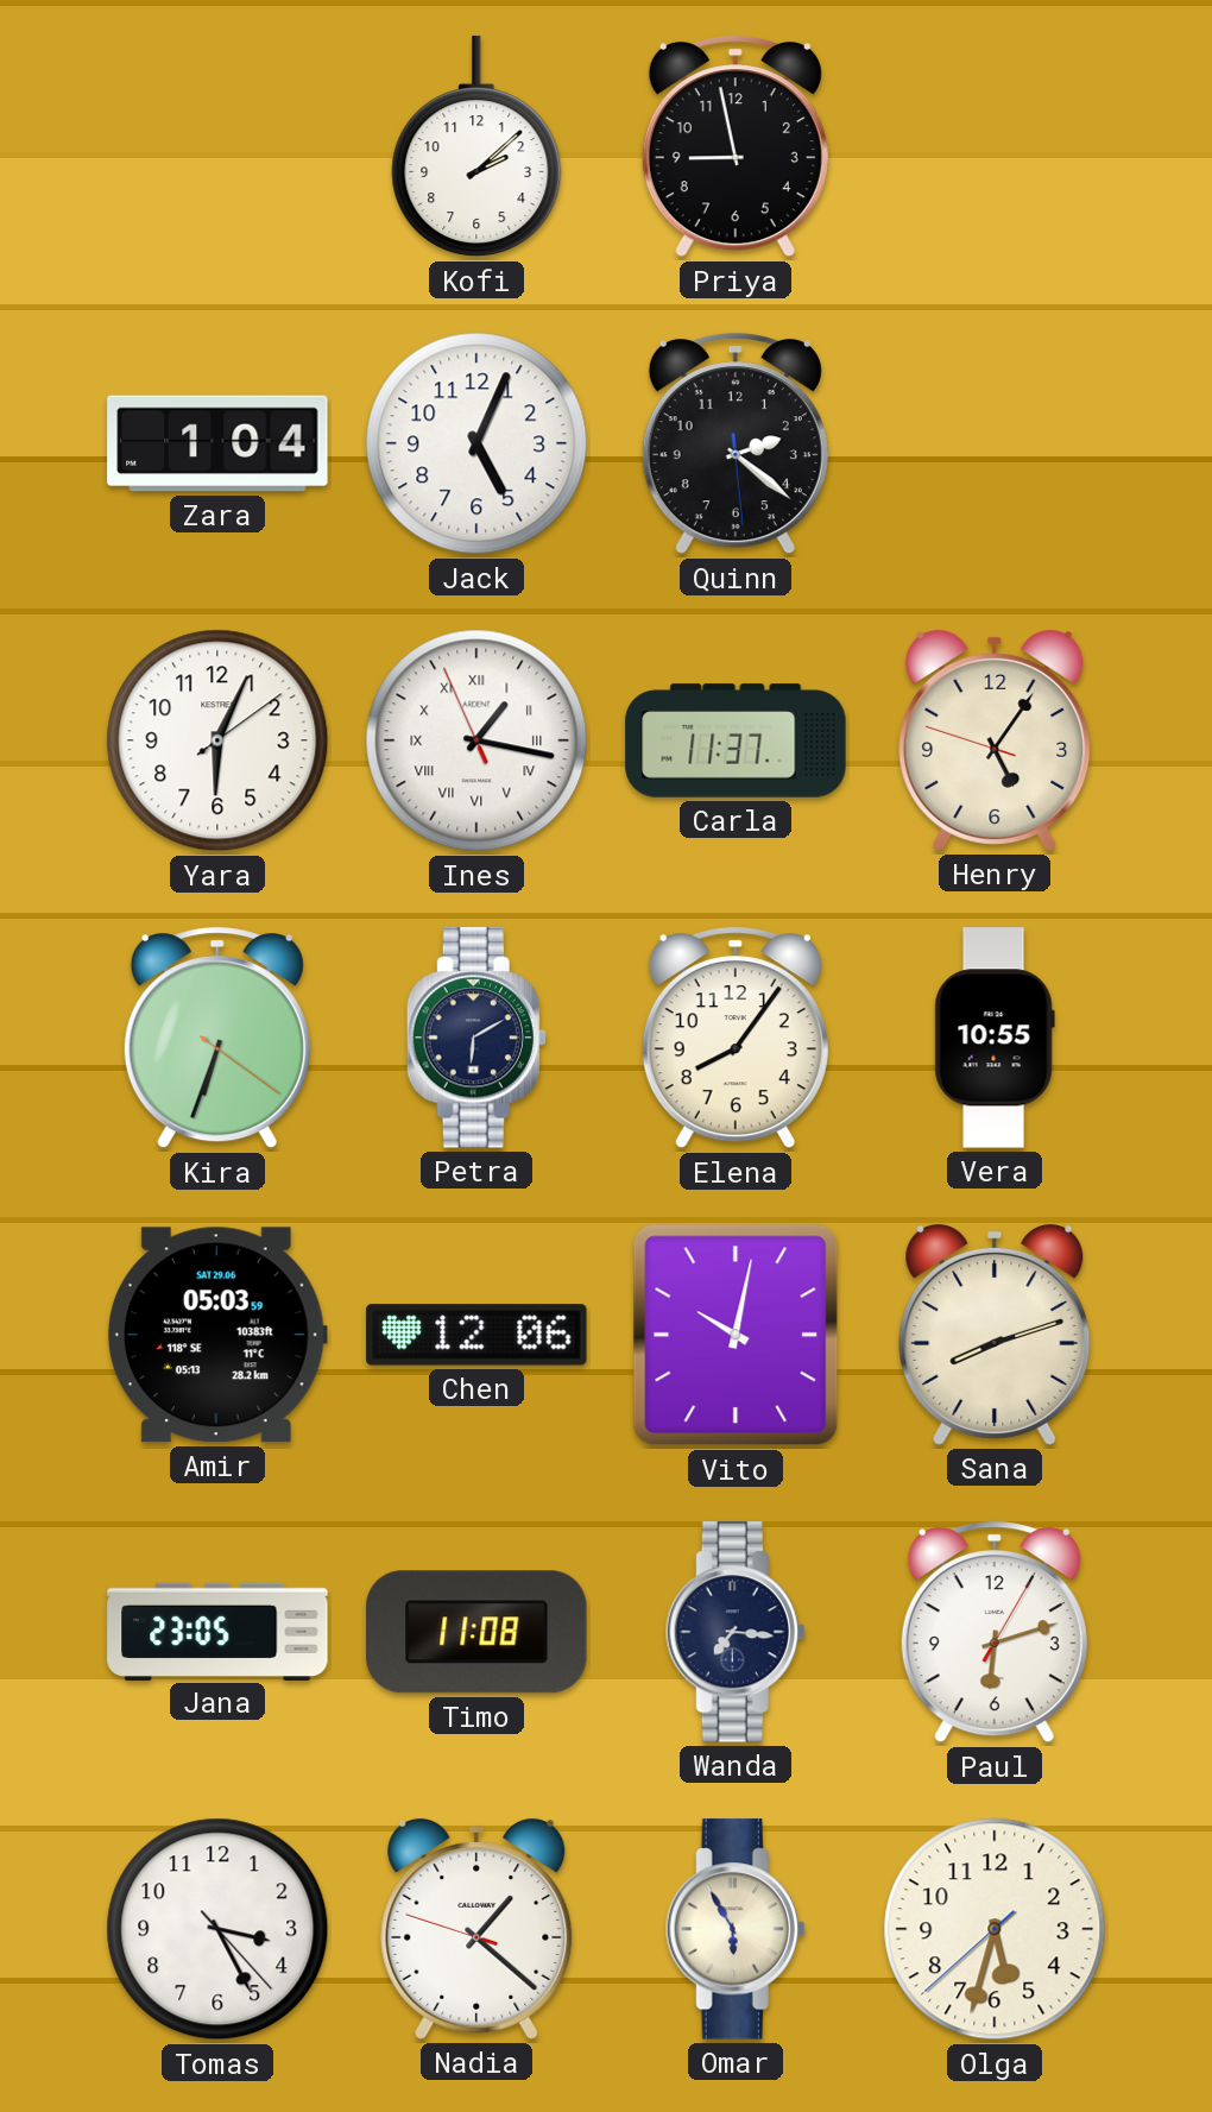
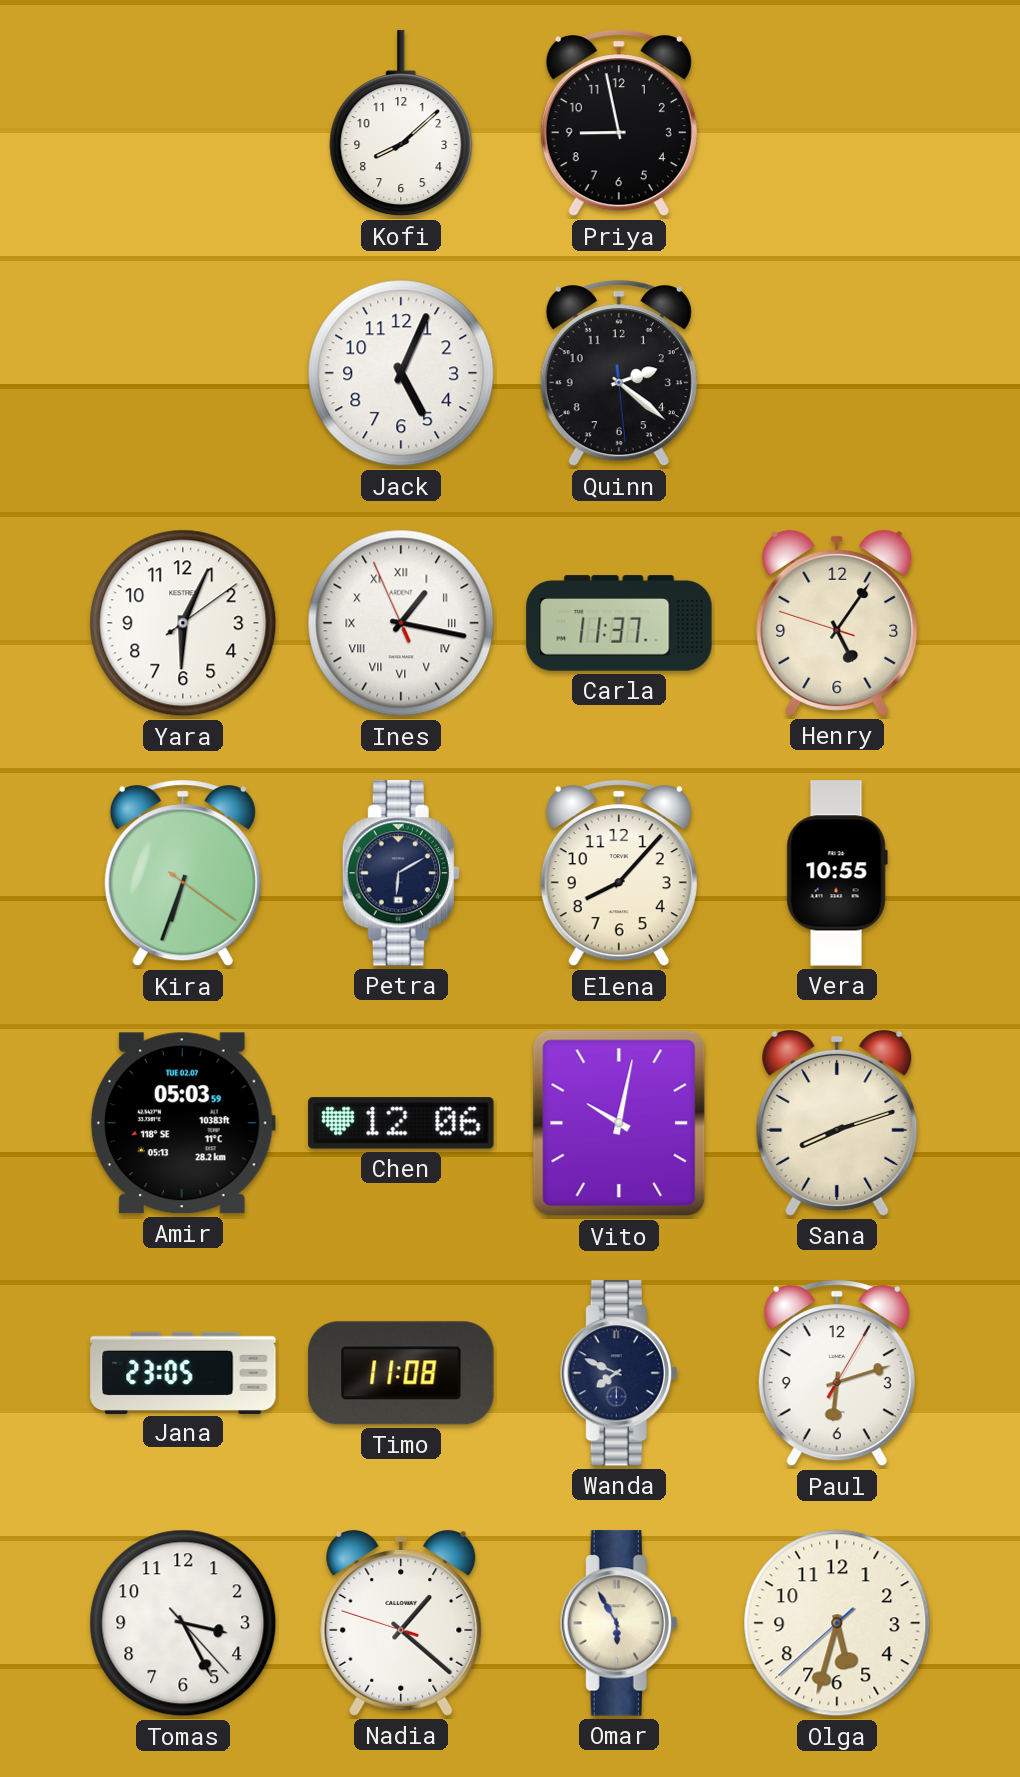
Kofi: 2:08 -> 8:08
Zara: 1:04 -> none
Elena: 8:06 -> 8:07
Amir date: SAT 29.06 -> TUE 02.07
Wanda: 7:16 -> 7:49
